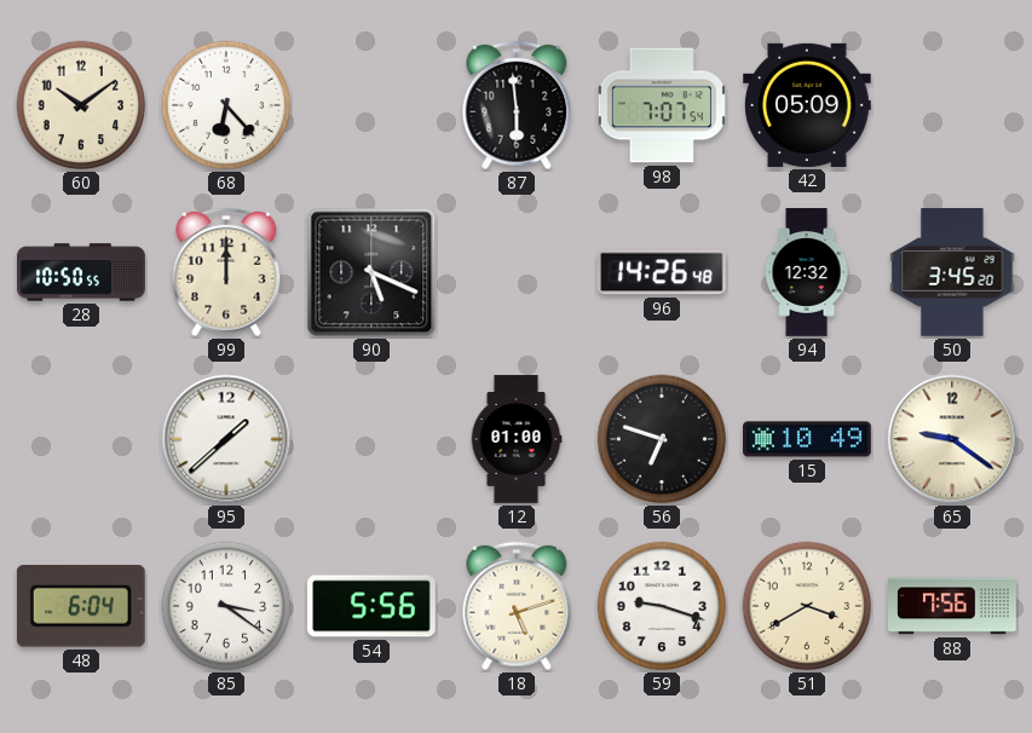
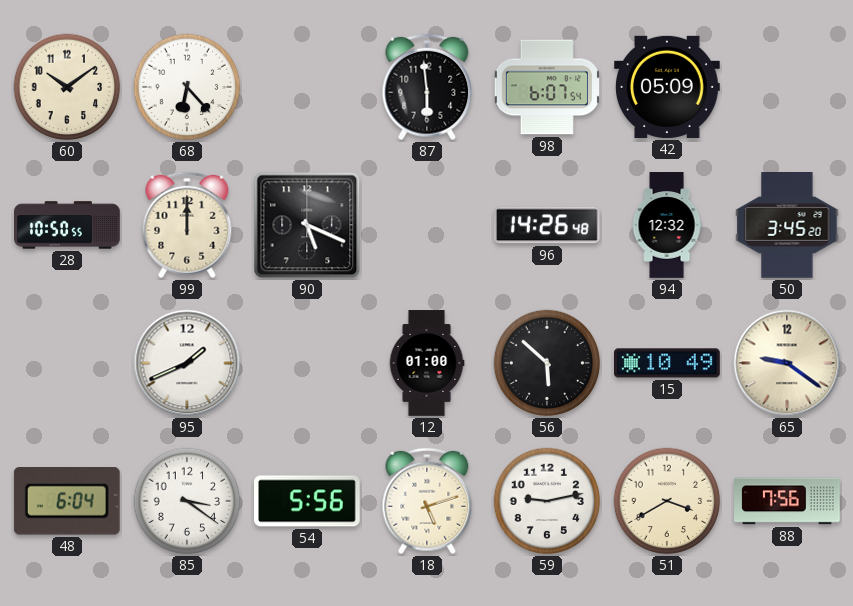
98: 7:07 -> 6:07
95: 1:38 -> 1:41
56: 6:48 -> 5:52
59: 9:18 -> 9:13
